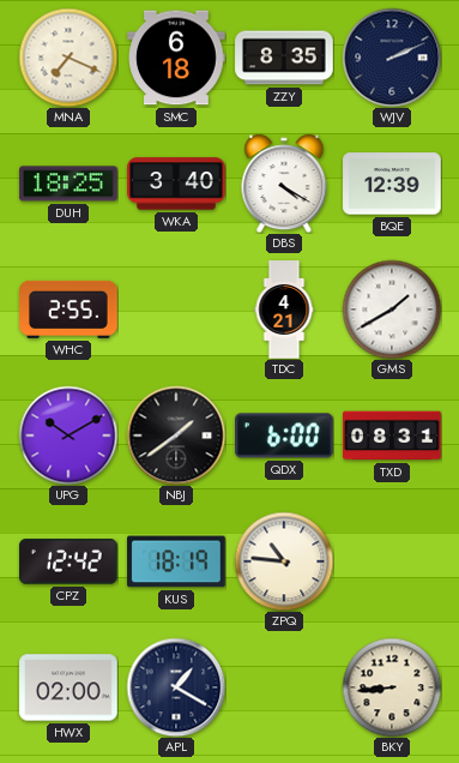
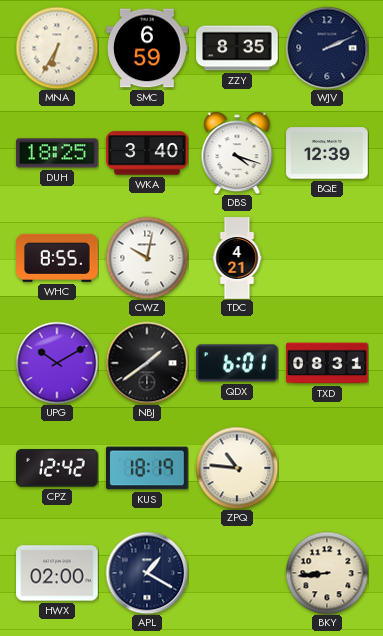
MNA: 7:19 -> 6:35
SMC: 6:18 -> 6:59
DBS: 4:20 -> 4:18
WHC: 2:55 -> 8:55
CWZ: none -> 10:02
GMS: 1:40 -> none
QDX: 6:00 -> 6:01
